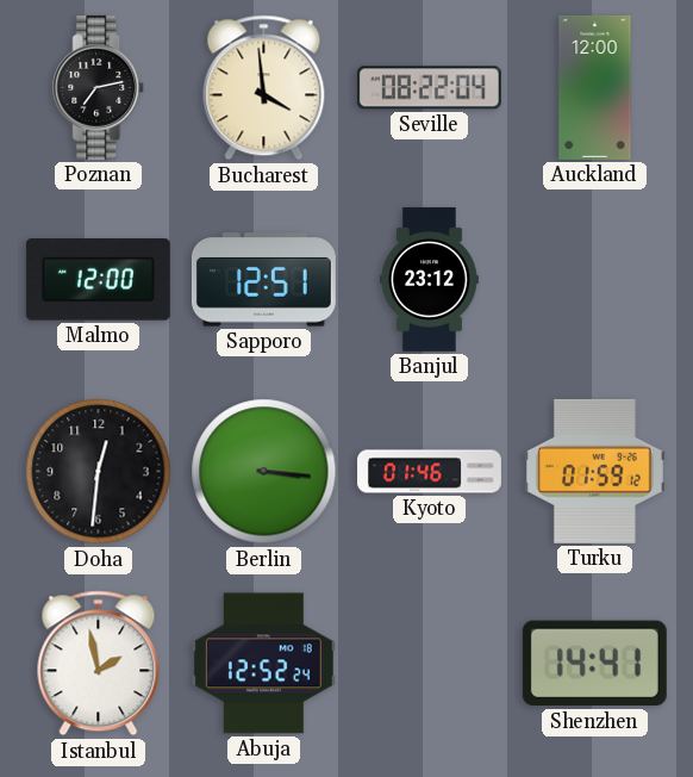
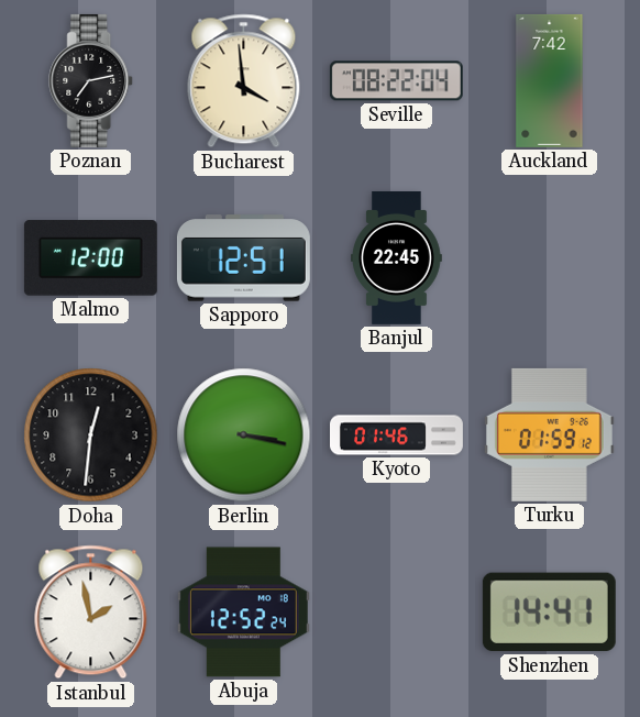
Auckland: 12:00 -> 7:42
Banjul: 23:12 -> 22:45
Berlin: 3:16 -> 3:17
